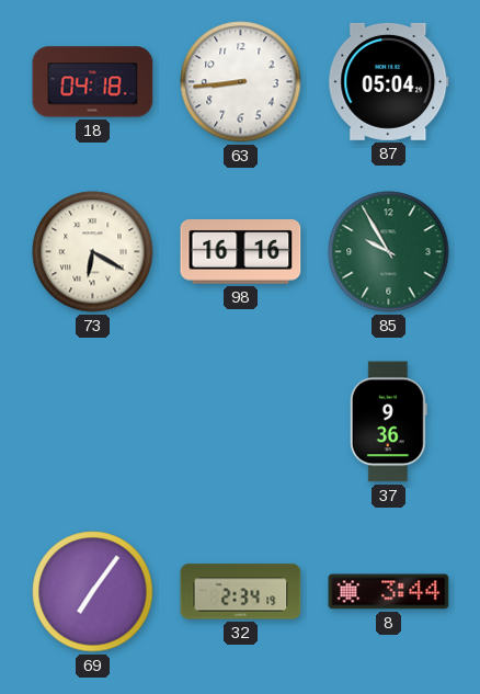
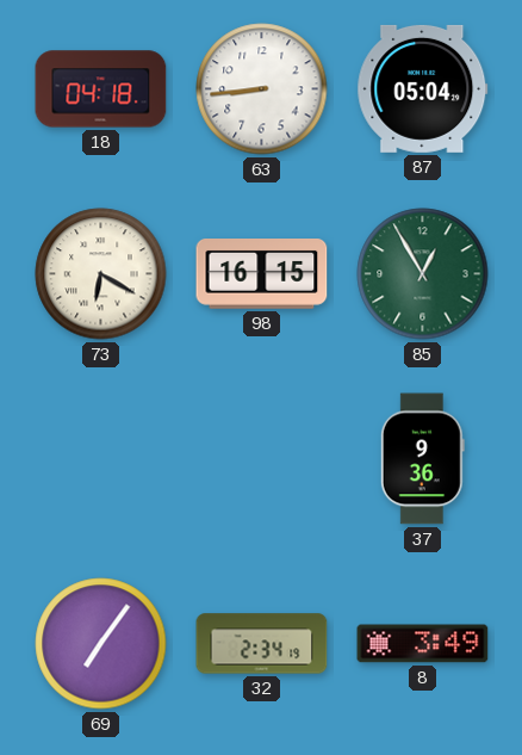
98: 16:16 -> 16:15
85: 9:55 -> 12:55
8: 3:44 -> 3:49
